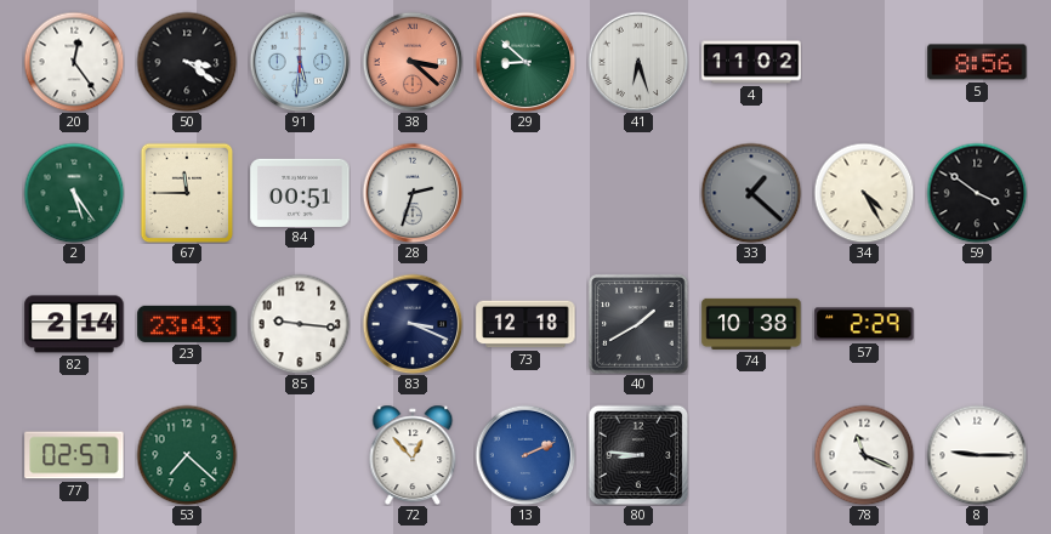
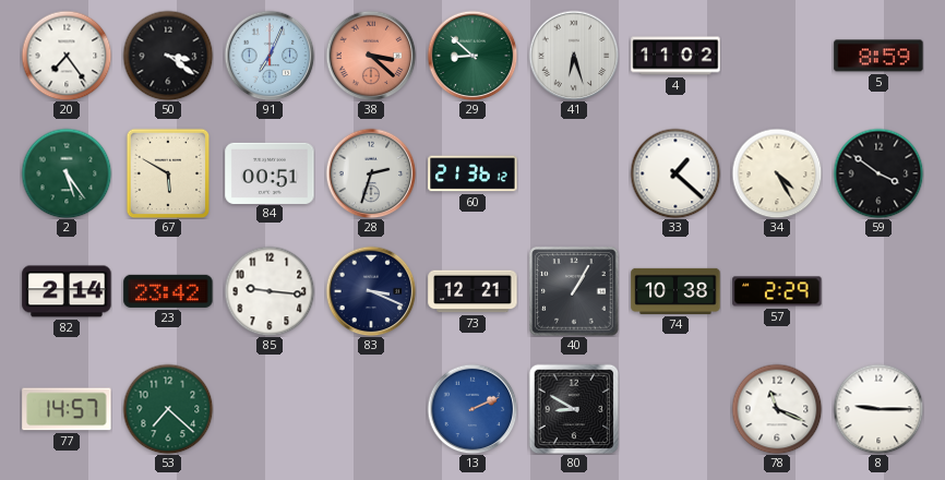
20: 12:24 -> 7:24
91: 5:31 -> 7:04
5: 8:56 -> 8:59
67: 11:45 -> 5:50
60: none -> 21:36
33 dial: grey -> white
23: 23:43 -> 23:42
73: 12:18 -> 12:21
40: 1:40 -> 1:05
77: 02:57 -> 14:57
72: 12:53 -> none
80: 8:46 -> 8:50
